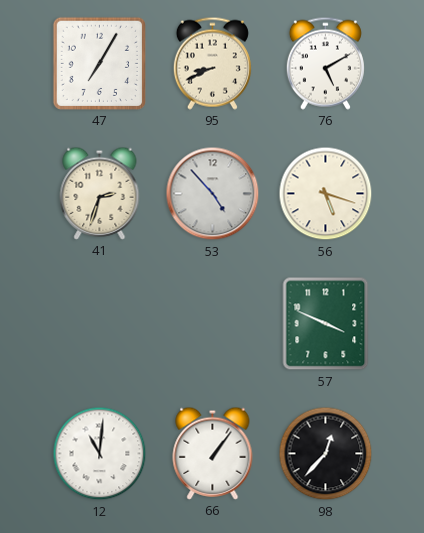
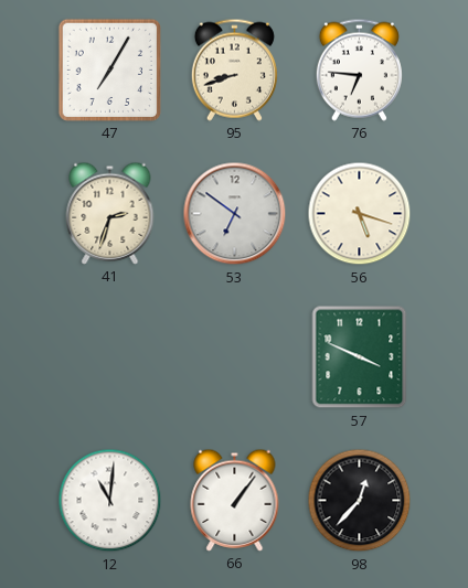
95: 8:41 -> 8:42
76: 5:10 -> 6:46
53: 4:53 -> 6:51
